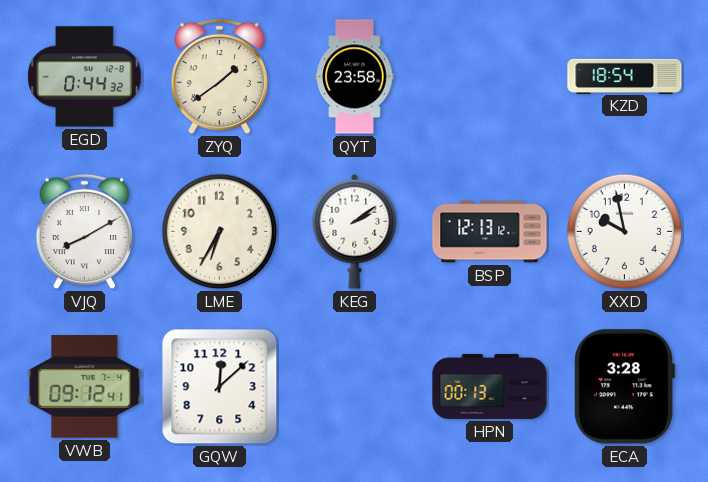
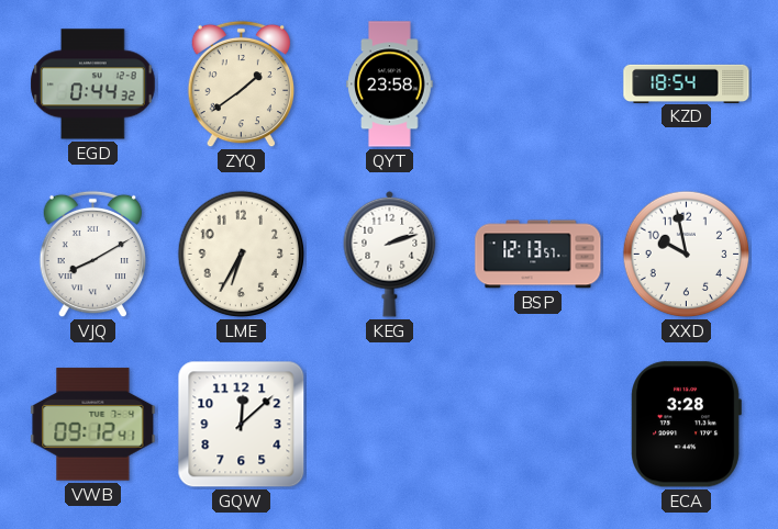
KEG: 2:09 -> 2:12
BSP: 12:13:12 -> 12:13:57
HPN: 00:13 -> none
